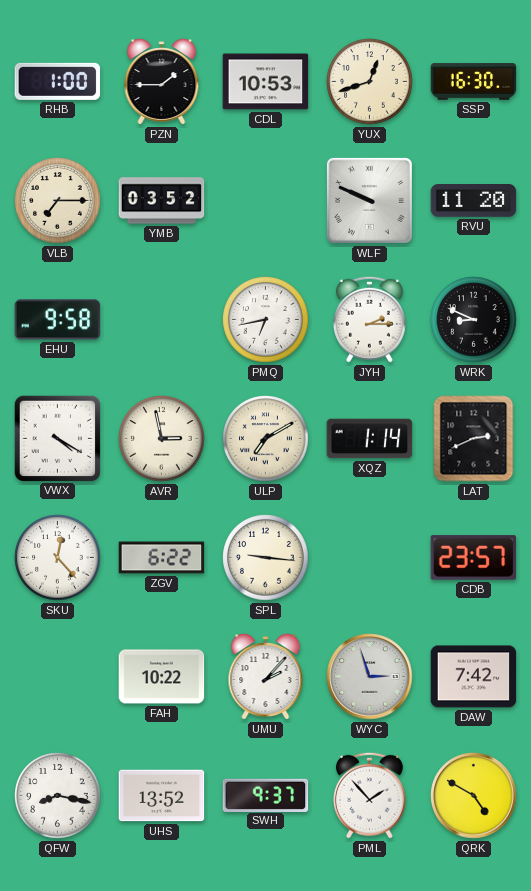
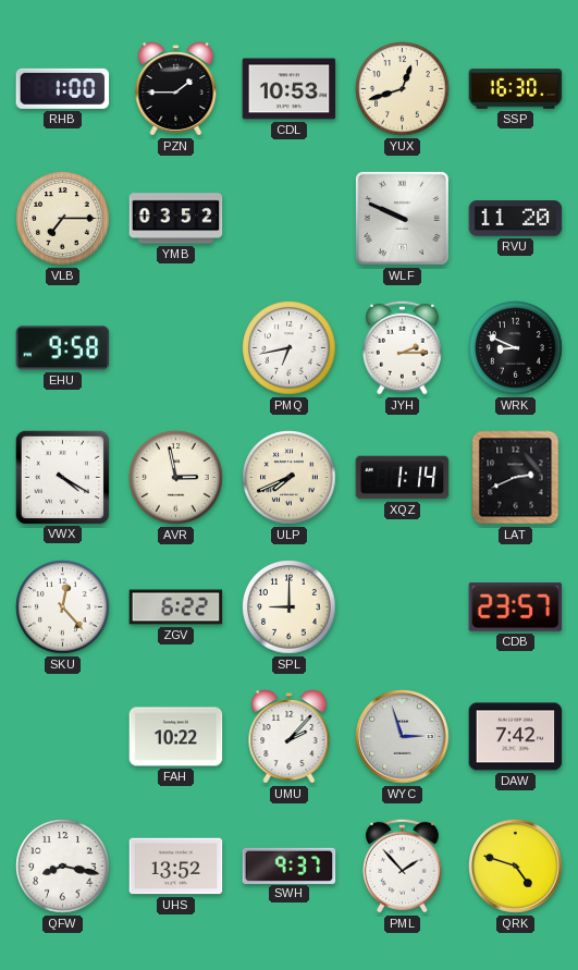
ULP: 7:10 -> 7:41
SPL: 9:16 -> 9:00
QRK: 4:50 -> 4:48
